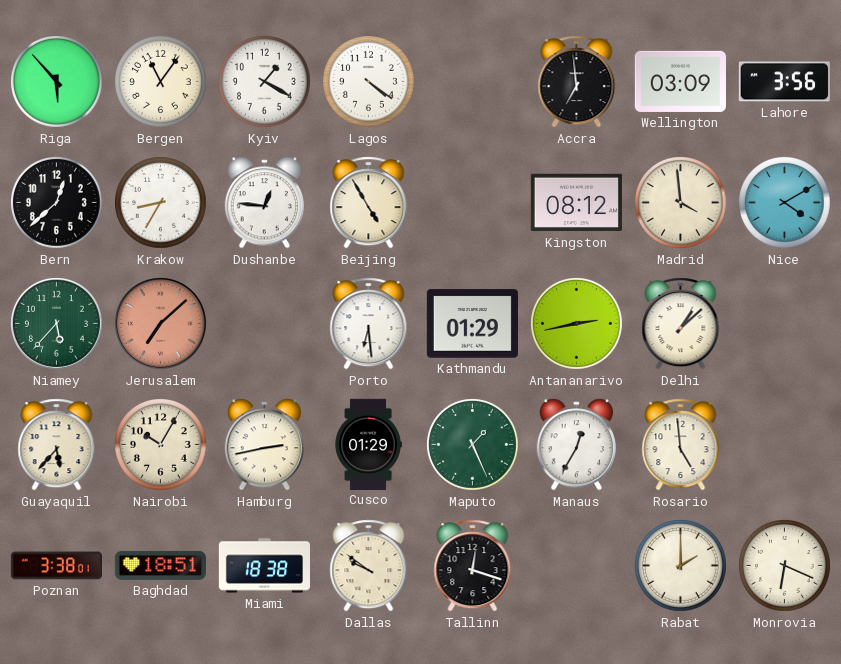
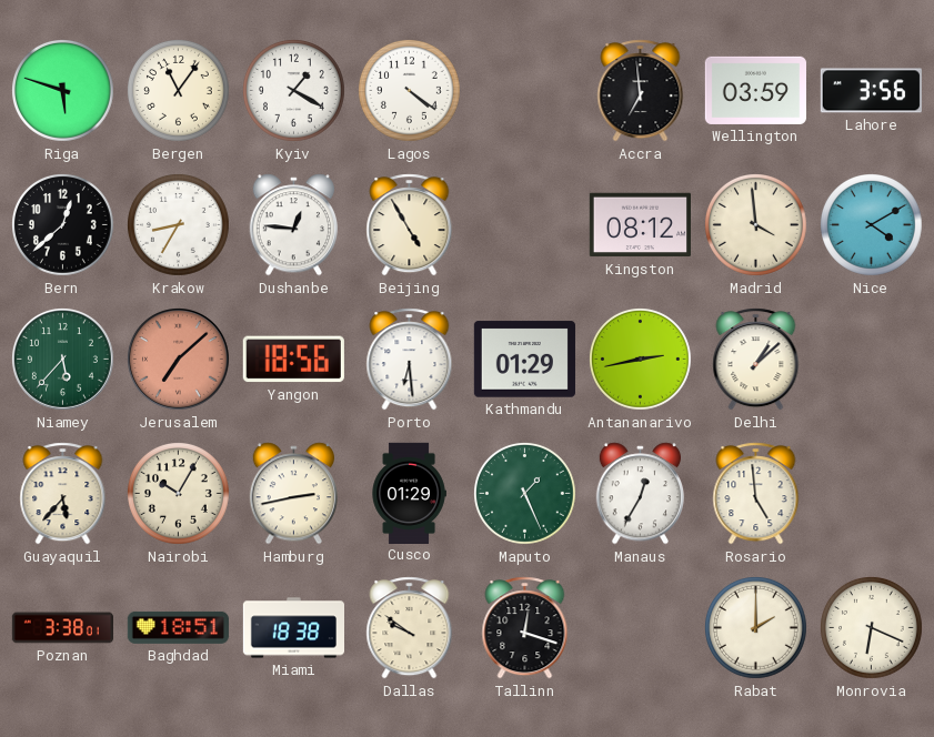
Riga: 5:53 -> 5:48
Wellington: 03:09 -> 03:59
Yangon: none -> 18:56
